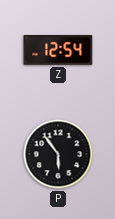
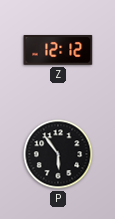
Z: 12:54 -> 12:12
